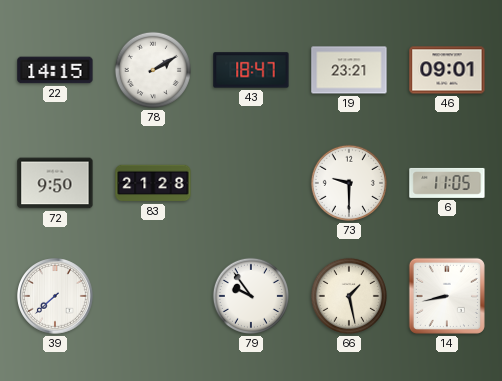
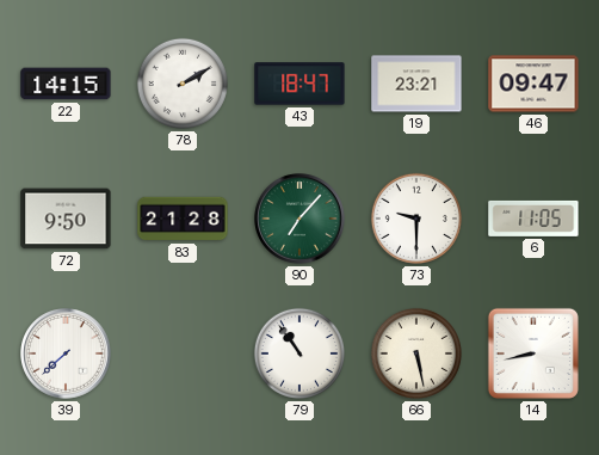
46: 09:01 -> 09:47
90: none -> 7:07
79: 9:54 -> 10:54
66: 1:28 -> 5:28
